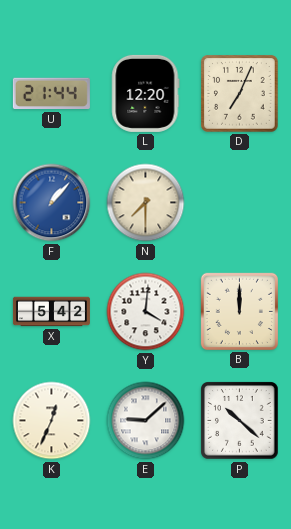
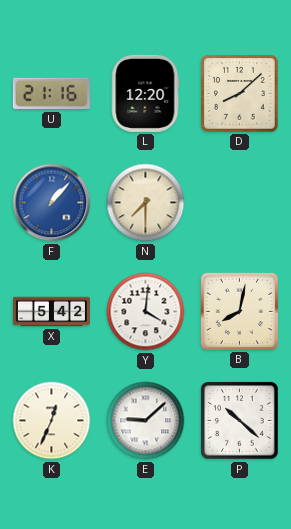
U: 21:44 -> 21:16
D: 7:04 -> 8:08
B: 12:00 -> 8:02
